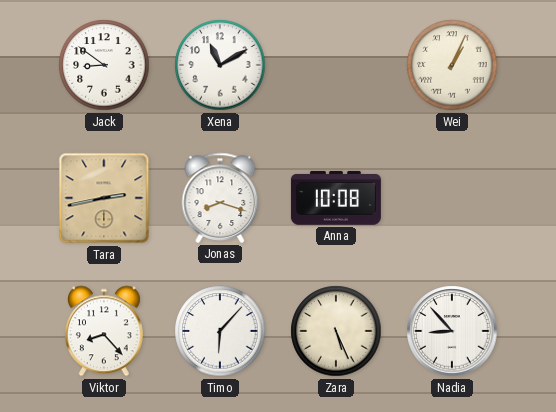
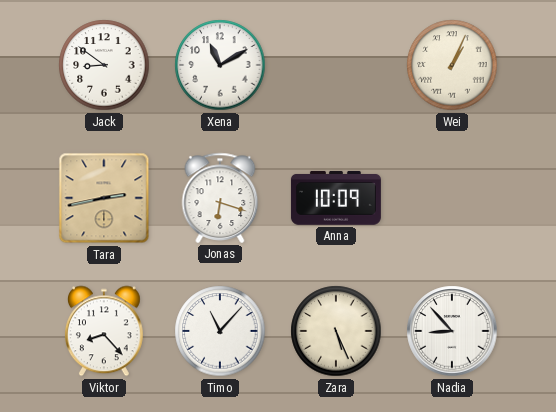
Jonas: 8:18 -> 6:18
Anna: 10:08 -> 10:09
Timo: 6:07 -> 11:07
